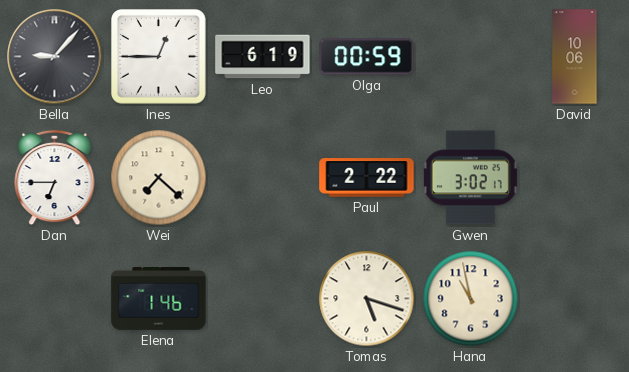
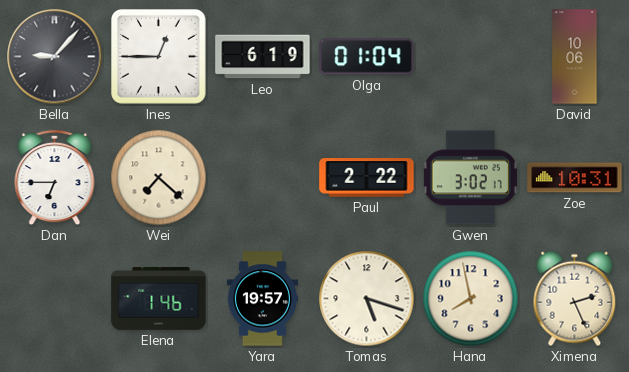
Olga: 00:59 -> 01:04
Zoe: none -> 10:31
Yara: none -> 19:57
Hana: 10:58 -> 7:58
Ximena: none -> 2:26
